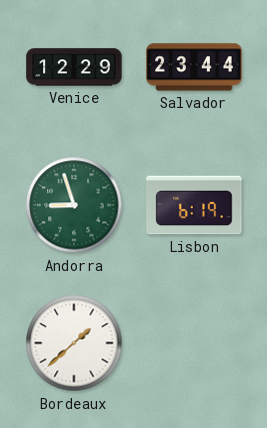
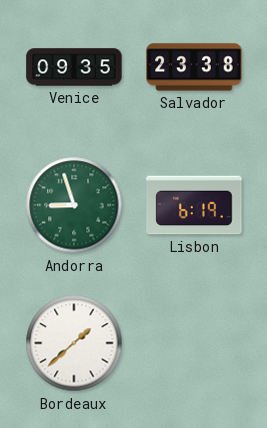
Venice: 12:29 -> 09:35
Salvador: 23:44 -> 23:38
